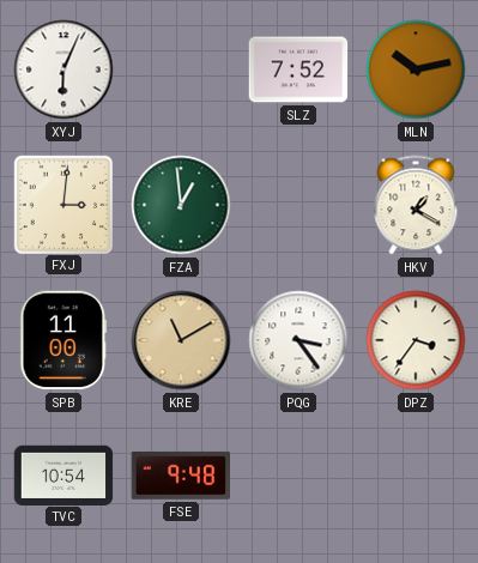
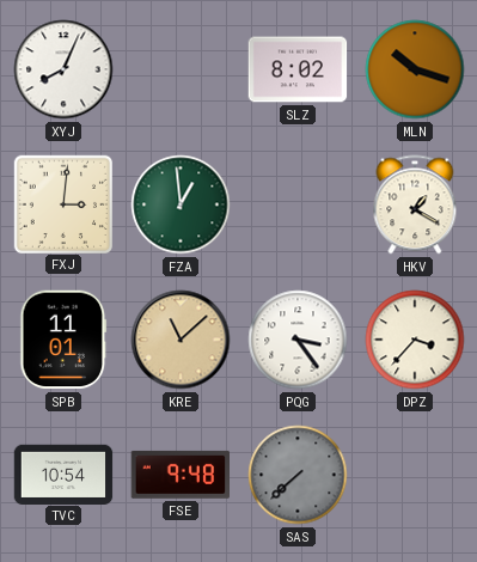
XYJ: 6:04 -> 8:04
SLZ: 7:52 -> 8:02
MLN: 10:13 -> 10:18
SPB: 11:00 -> 11:01
KRE: 11:10 -> 11:08
DPZ: 3:36 -> 3:37
SAS: none -> 7:38
